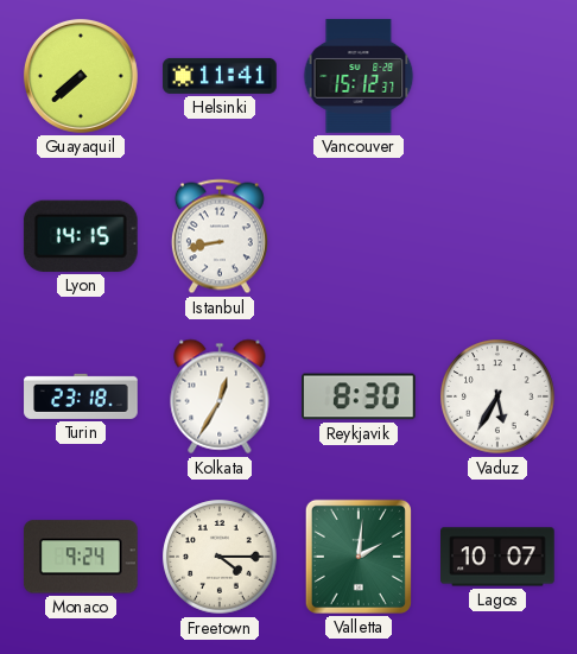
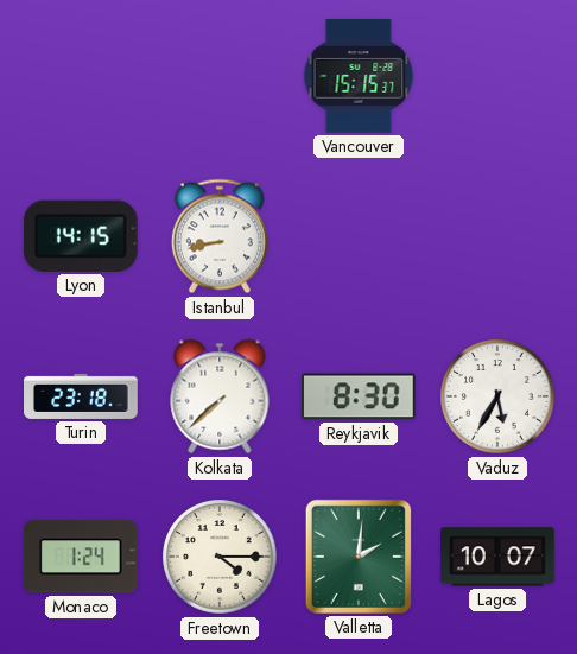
Guayaquil: 7:38 -> none
Helsinki: 11:41 -> none
Vancouver: 15:12 -> 15:15
Kolkata: 12:35 -> 7:38
Monaco: 9:24 -> 1:24
